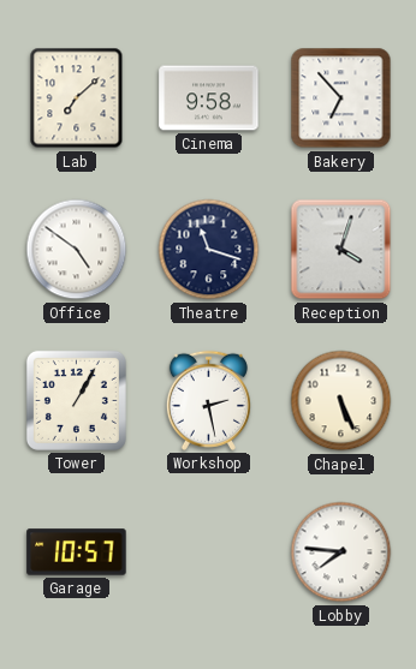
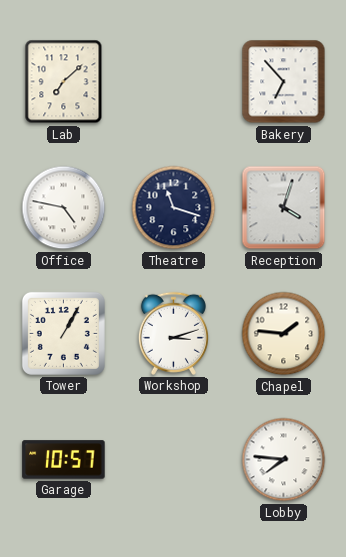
Cinema: 9:58 -> none
Office: 4:51 -> 4:47
Workshop: 2:28 -> 3:12
Chapel: 5:26 -> 1:46
